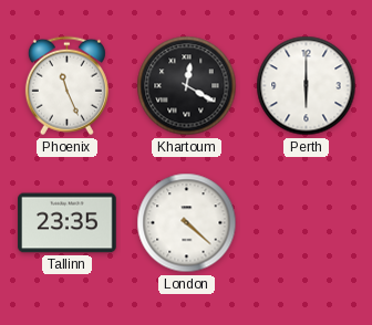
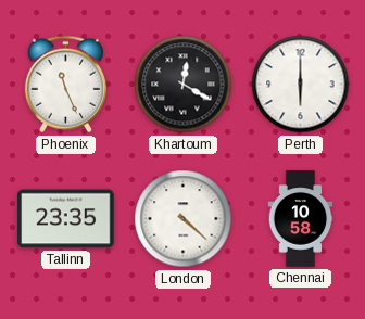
Chennai: none -> 10:58
